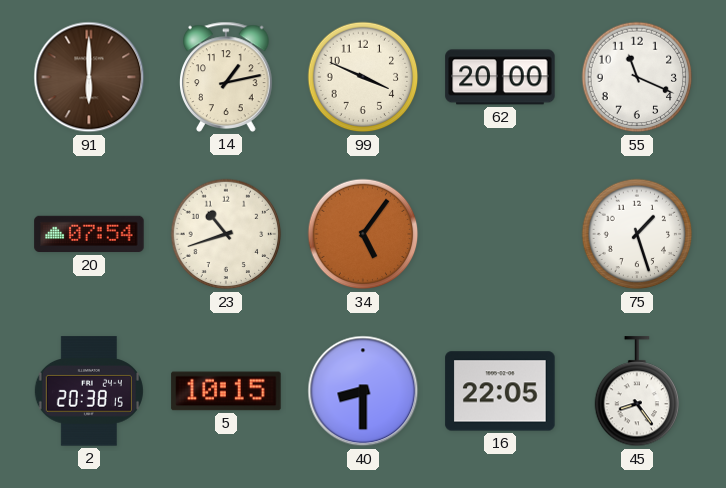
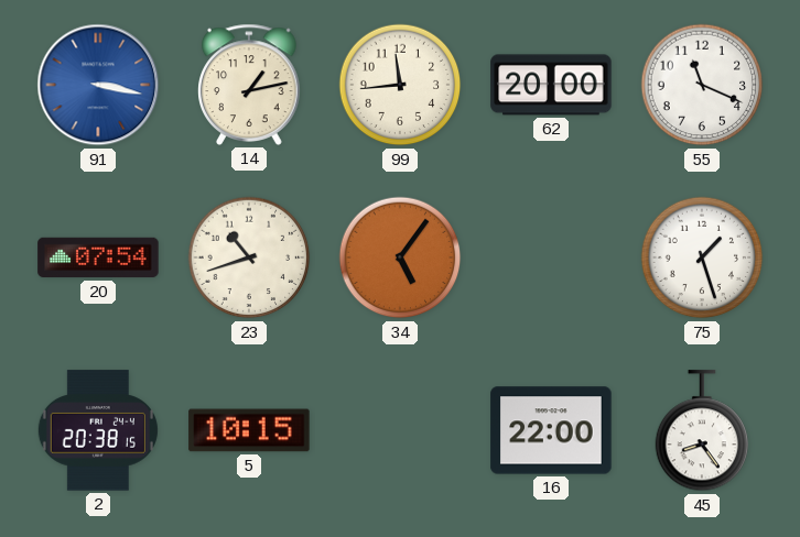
91: 6:00 -> 3:17
91 dial: brown -> blue
99: 3:49 -> 11:44
40: 8:30 -> none
16: 22:05 -> 22:00
